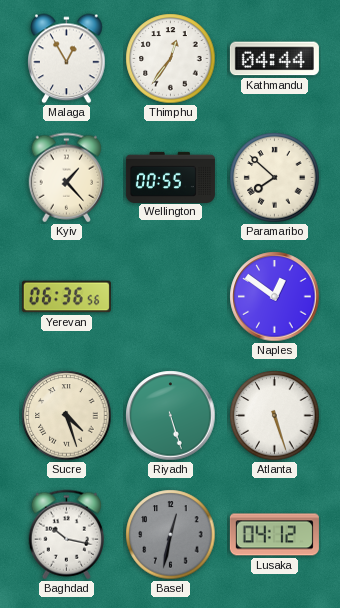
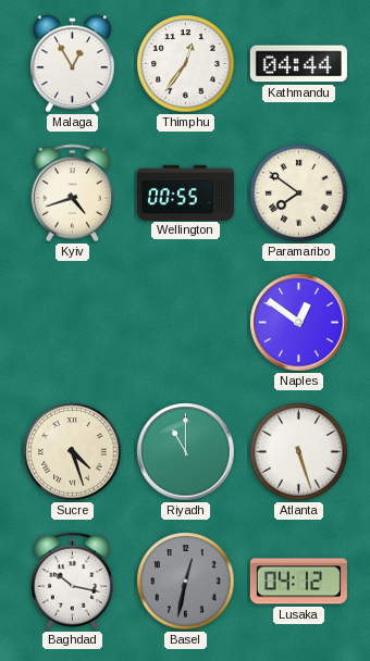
Kyiv: 1:23 -> 4:42
Paramaribo: 7:52 -> 7:51
Yerevan: 06:36 -> none
Riyadh: 5:27 -> 11:00
